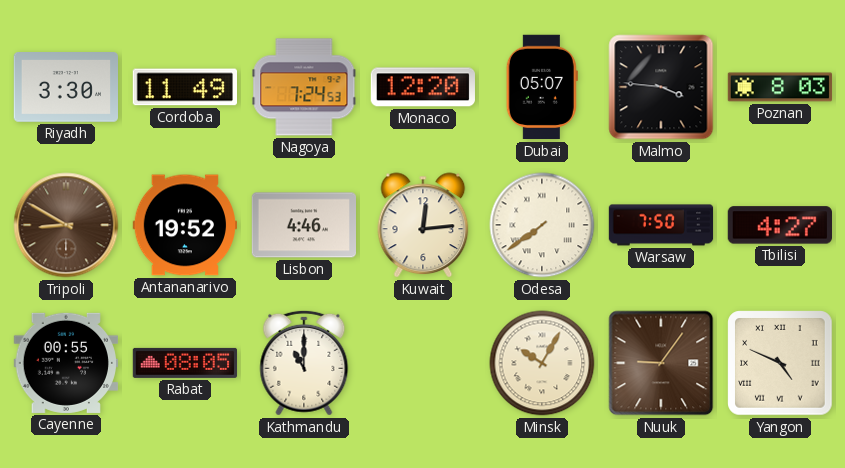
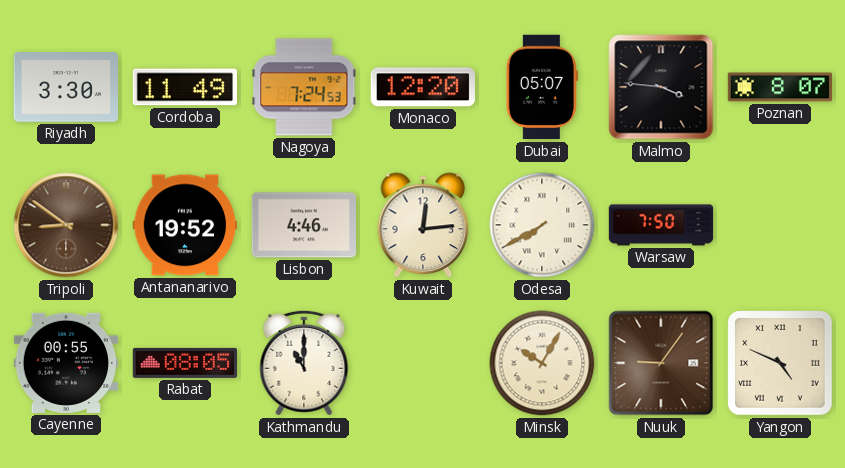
Poznan: 8:03 -> 8:07
Tripoli: 8:50 -> 8:51
Odesa: 7:39 -> 7:40
Tbilisi: 4:27 -> none
